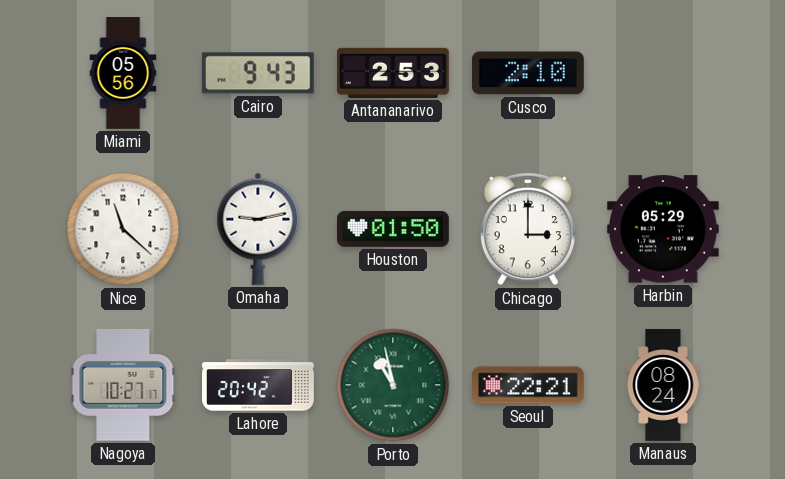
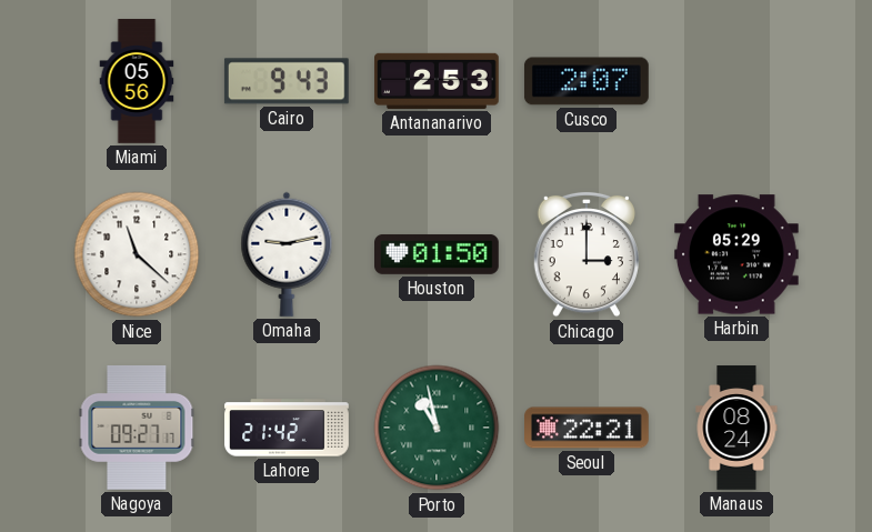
Cusco: 2:10 -> 2:07
Nagoya: 10:27 -> 09:27
Lahore: 20:42 -> 21:42
